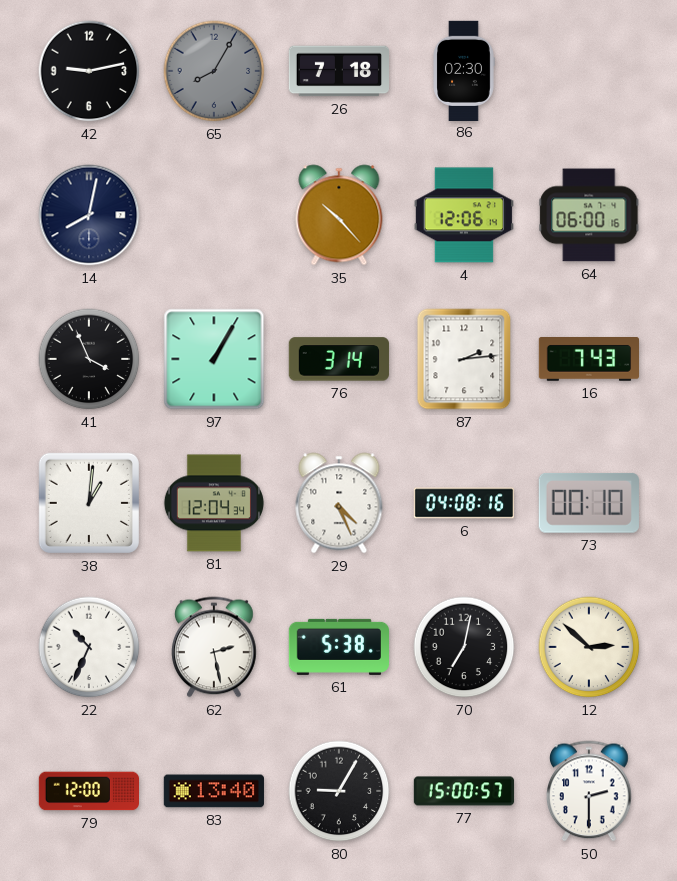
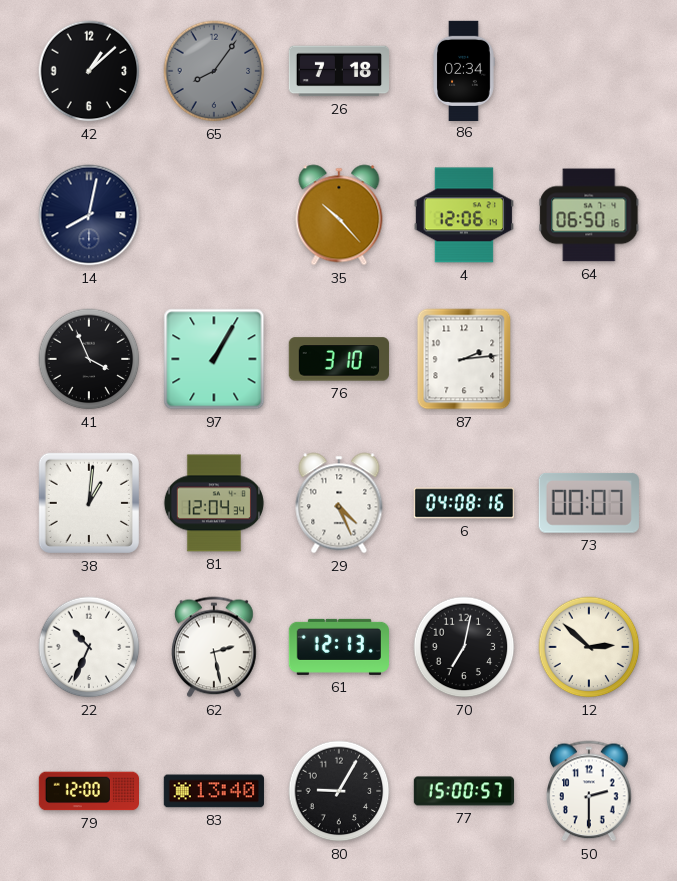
42: 9:13 -> 1:08
65: 8:05 -> 8:06
86: 02:30 -> 02:34
64: 06:00 -> 06:50
76: 3:14 -> 3:10
16: 7:43 -> none
73: 00:10 -> 00:07
61: 5:38 -> 12:13
